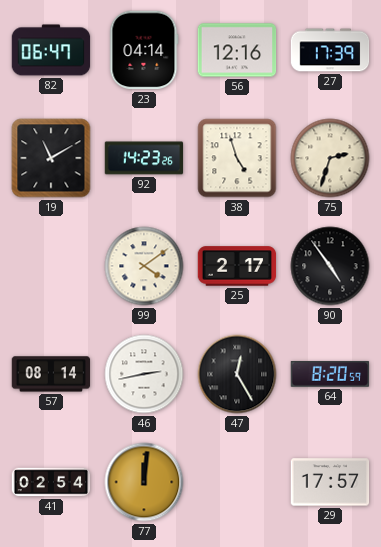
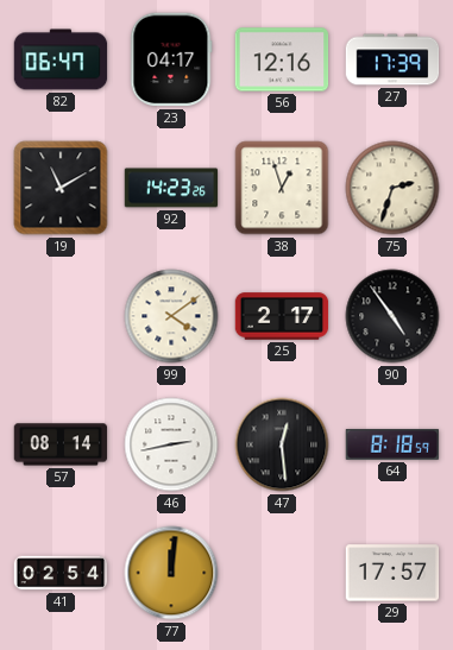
23: 04:14 -> 04:17
38: 4:57 -> 12:57
47: 12:25 -> 12:29
64: 8:20 -> 8:18
